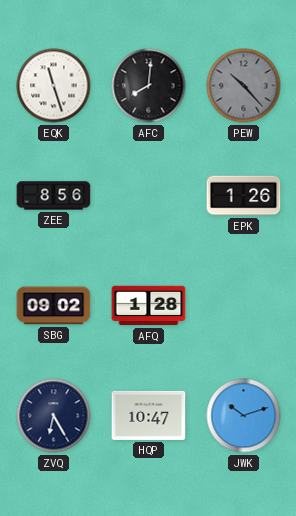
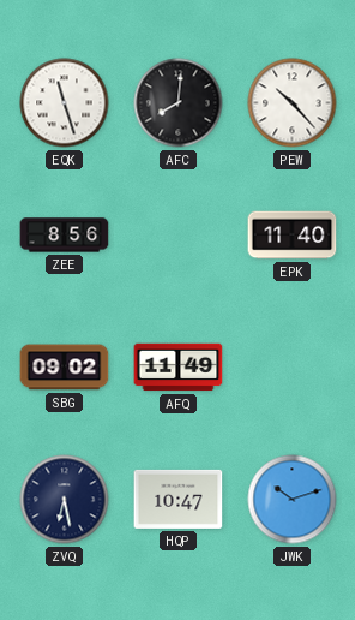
PEW dial: grey -> white
EPK: 1:26 -> 11:40
AFQ: 1:28 -> 11:49
ZVQ: 6:25 -> 6:28
